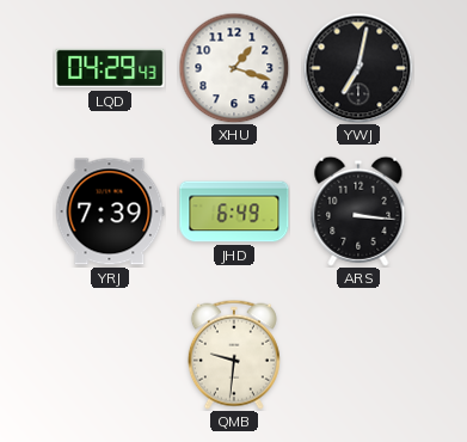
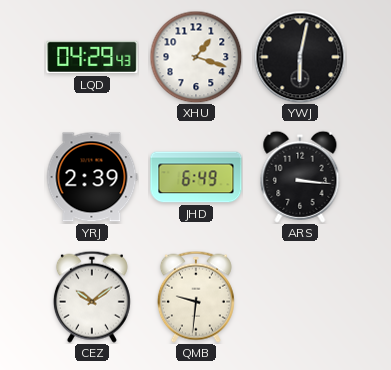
YWJ: 7:02 -> 6:02
YRJ: 7:39 -> 2:39
CEZ: none -> 10:09
